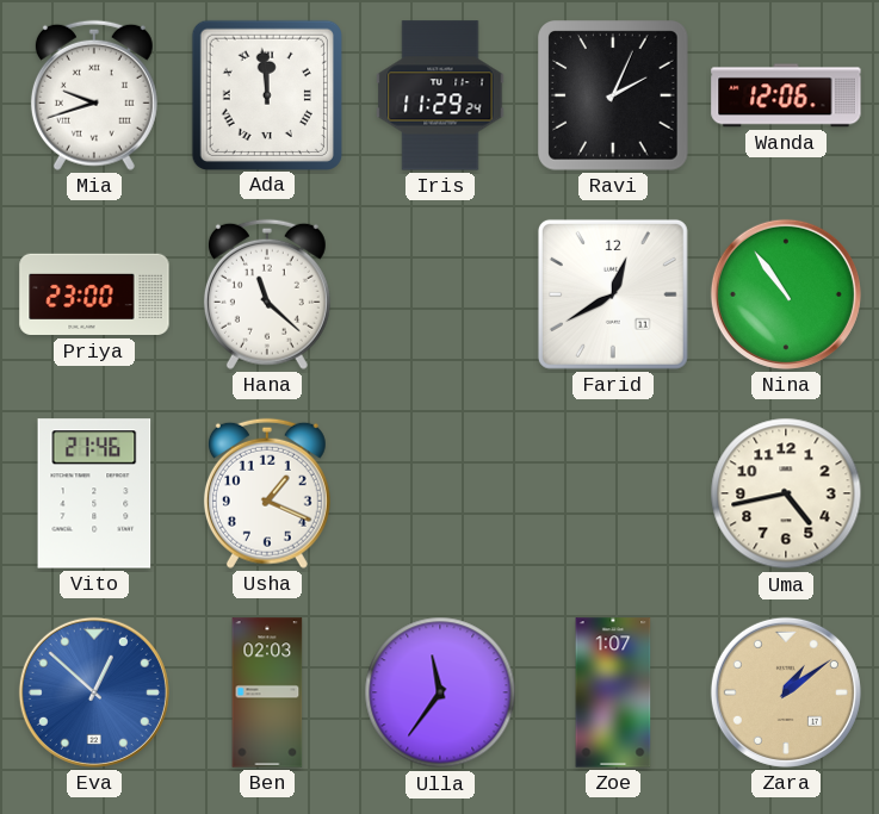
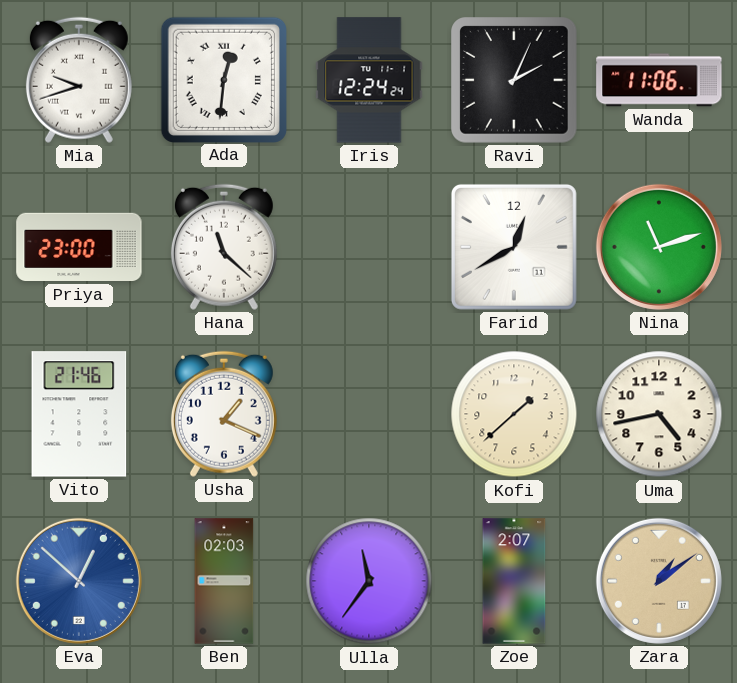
Ada: 11:59 -> 12:31
Iris: 11:29 -> 12:24
Wanda: 12:06 -> 11:06
Nina: 10:54 -> 11:12
Kofi: none -> 1:38
Zoe: 1:07 -> 2:07
